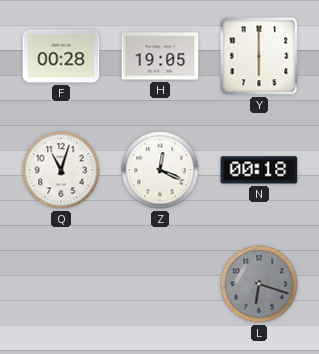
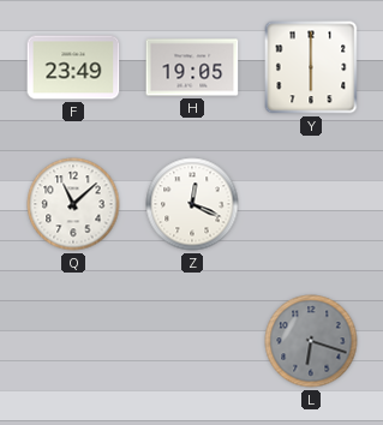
F: 00:28 -> 23:49
Q: 11:03 -> 11:08
N: 00:18 -> none
